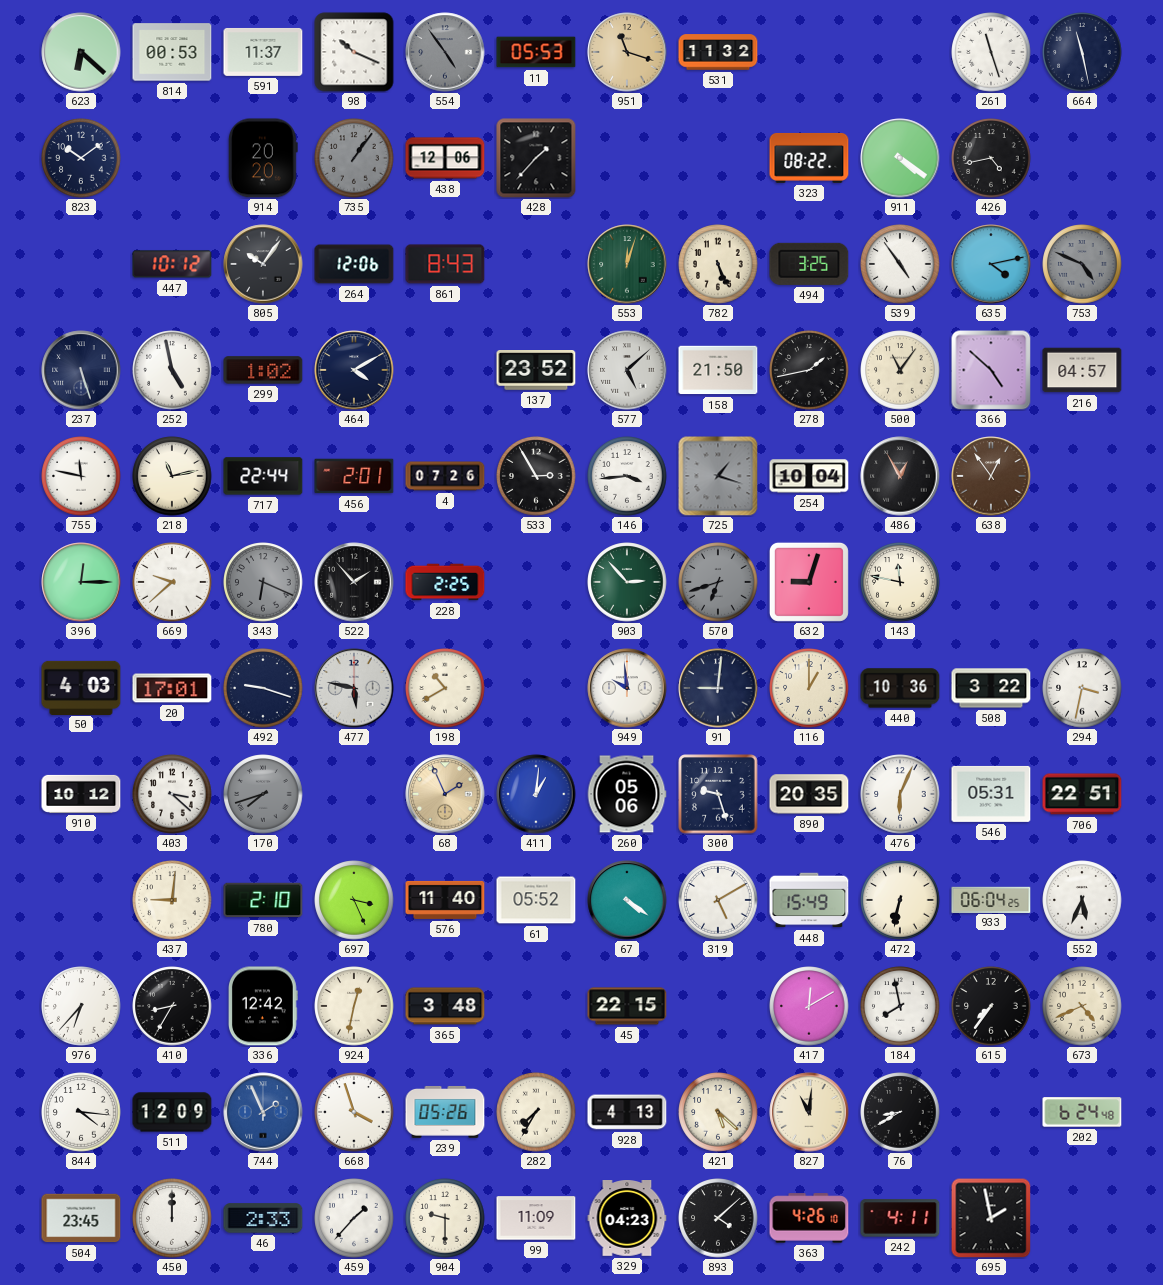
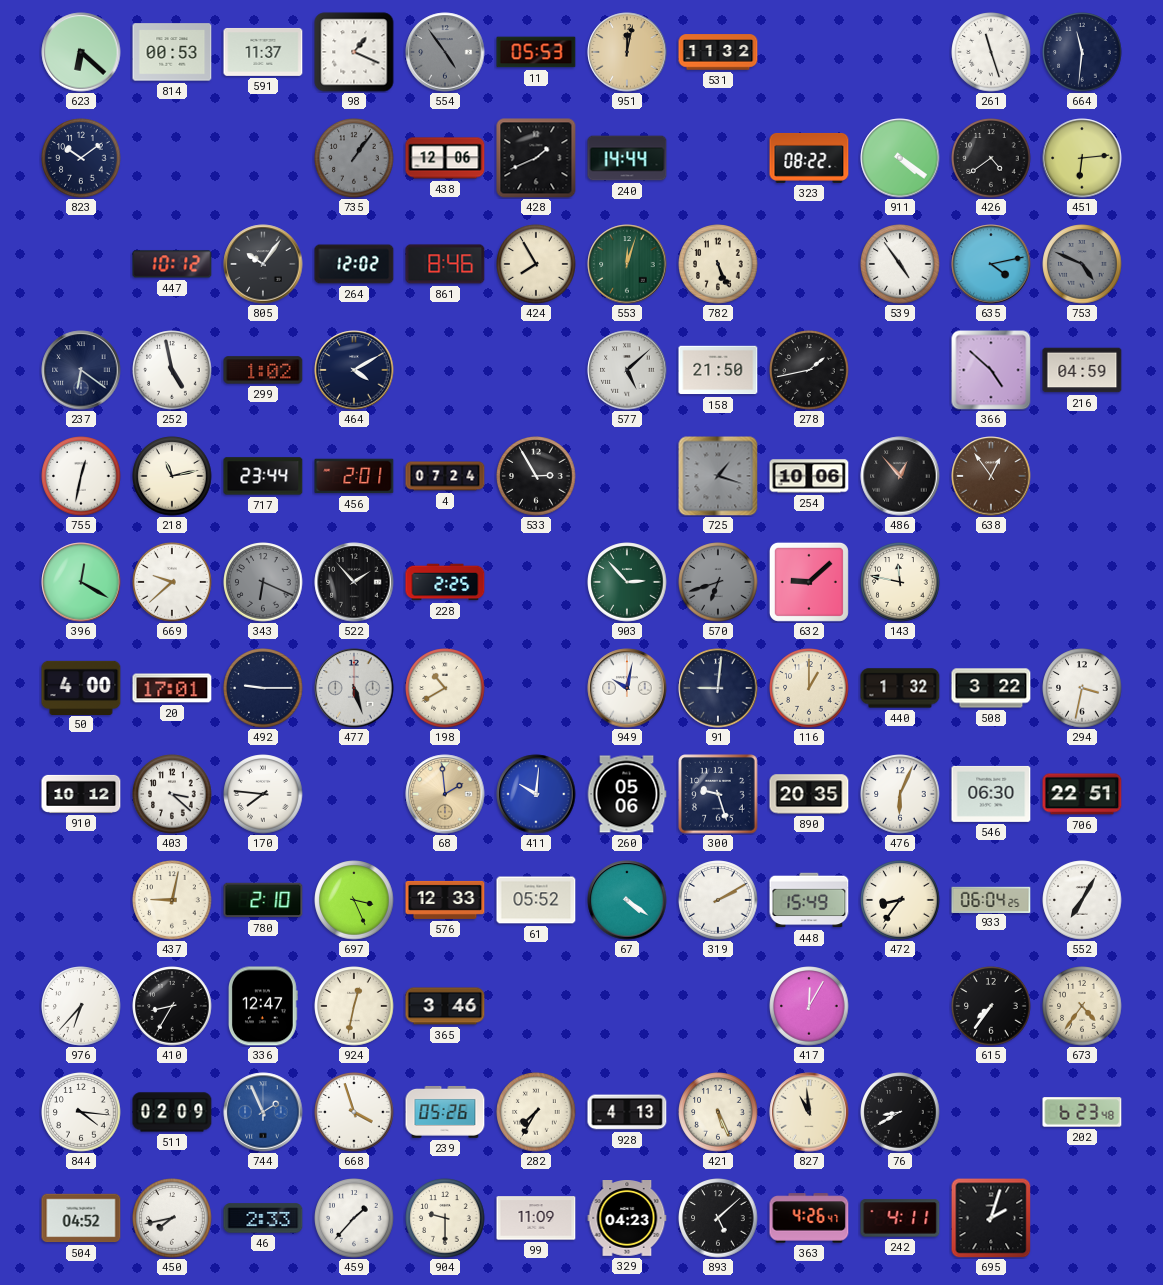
98: 10:19 -> 1:19
951: 11:18 -> 12:02
664: 11:28 -> 11:31
914: 20:20 -> none
428: 1:37 -> 1:41
240: none -> 14:44
426: 4:43 -> 4:39
451: none -> 6:14
264: 12:06 -> 12:02
861: 8:43 -> 8:46
424: none -> 7:55
494: 3:25 -> none
237: 5:27 -> 6:21
137: 23:52 -> none
500: 11:06 -> none
216: 04:57 -> 04:59
755: 11:47 -> 12:32
717: 22:44 -> 23:44
4: 07:26 -> 07:24
146: 3:44 -> none
254: 10:04 -> 10:06
486: 12:55 -> 12:53
396: 12:15 -> 12:20
632: 9:03 -> 9:08
50: 4:03 -> 4:00
492: 9:18 -> 9:15
477: 5:47 -> 5:27
949: 9:59 -> 10:02
440: 10:36 -> 1:32
170: 7:42 -> 7:46
170 dial: grey -> white
68: 1:56 -> 1:59
411: 1:01 -> 10:01
546: 05:31 -> 06:30
437: 9:01 -> 9:02
576: 11:40 -> 12:33
319: 5:10 -> 2:10
472: 6:32 -> 8:36
552: 5:34 -> 7:05
336: 12:42 -> 12:47
365: 3:48 -> 3:46
45: 22:15 -> none
417: 12:10 -> 12:05
184: 7:58 -> none
673: 4:41 -> 4:36
511: 12:09 -> 02:09
421: 5:22 -> 5:26
827: 11:01 -> 10:59
202: 6:24 -> 6:23
504: 23:45 -> 04:52
450: 12:00 -> 7:43
893: 4:08 -> 5:08
363: 4:26:10 -> 4:26:47
695: 1:58 -> 2:03
